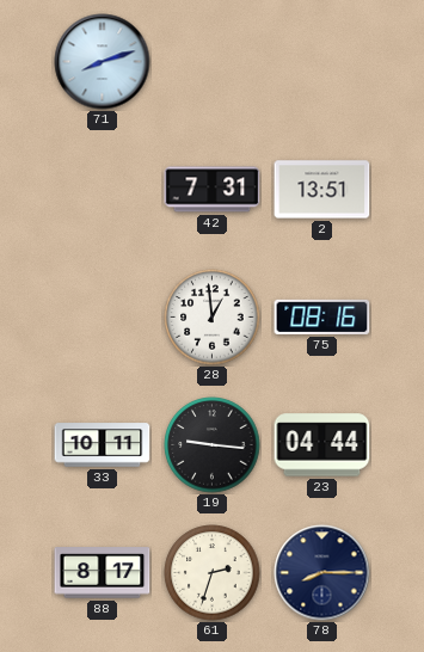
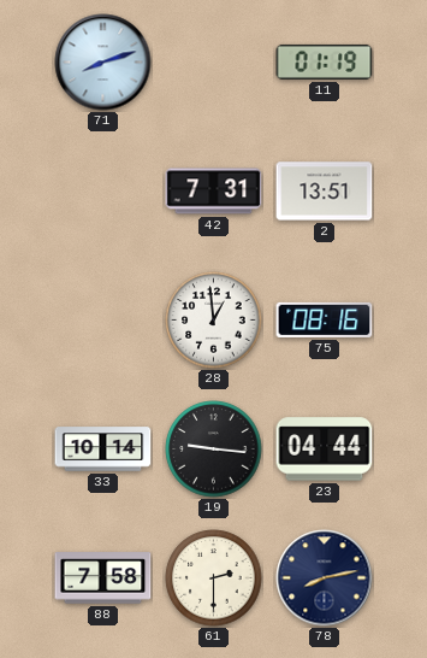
11: none -> 01:19
33: 10:11 -> 10:14
88: 8:17 -> 7:58
61: 2:33 -> 2:30
78: 8:15 -> 8:13
